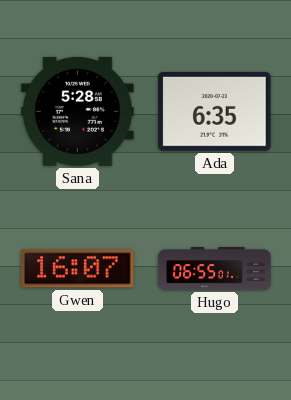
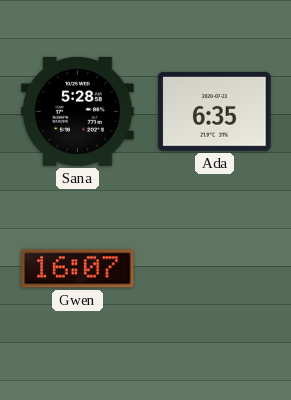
Hugo: 06:55 -> none
